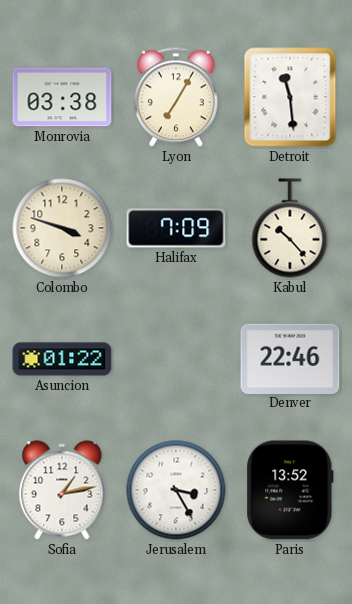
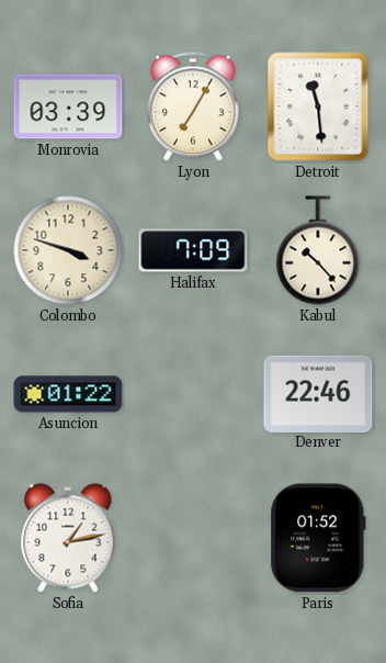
Monrovia: 03:38 -> 03:39
Jerusalem: 3:25 -> none
Paris: 13:52 -> 01:52
